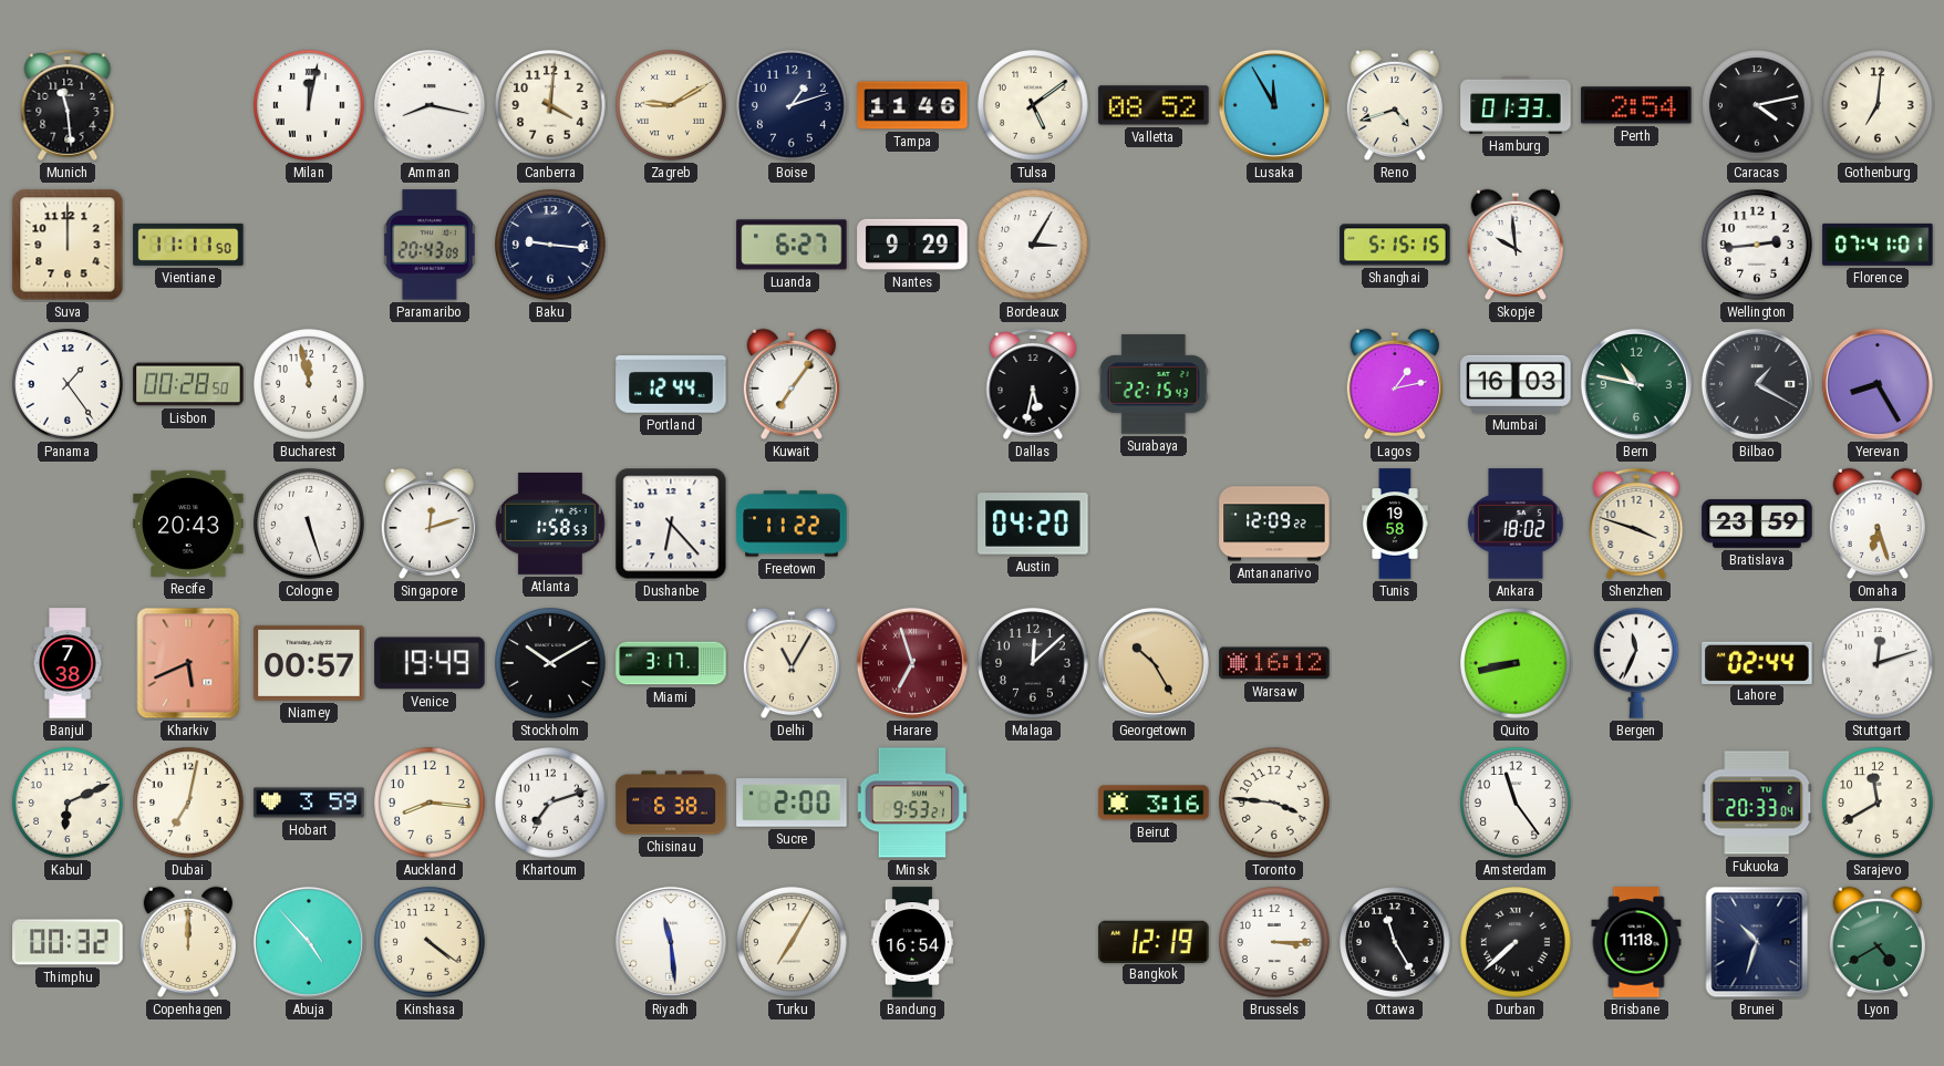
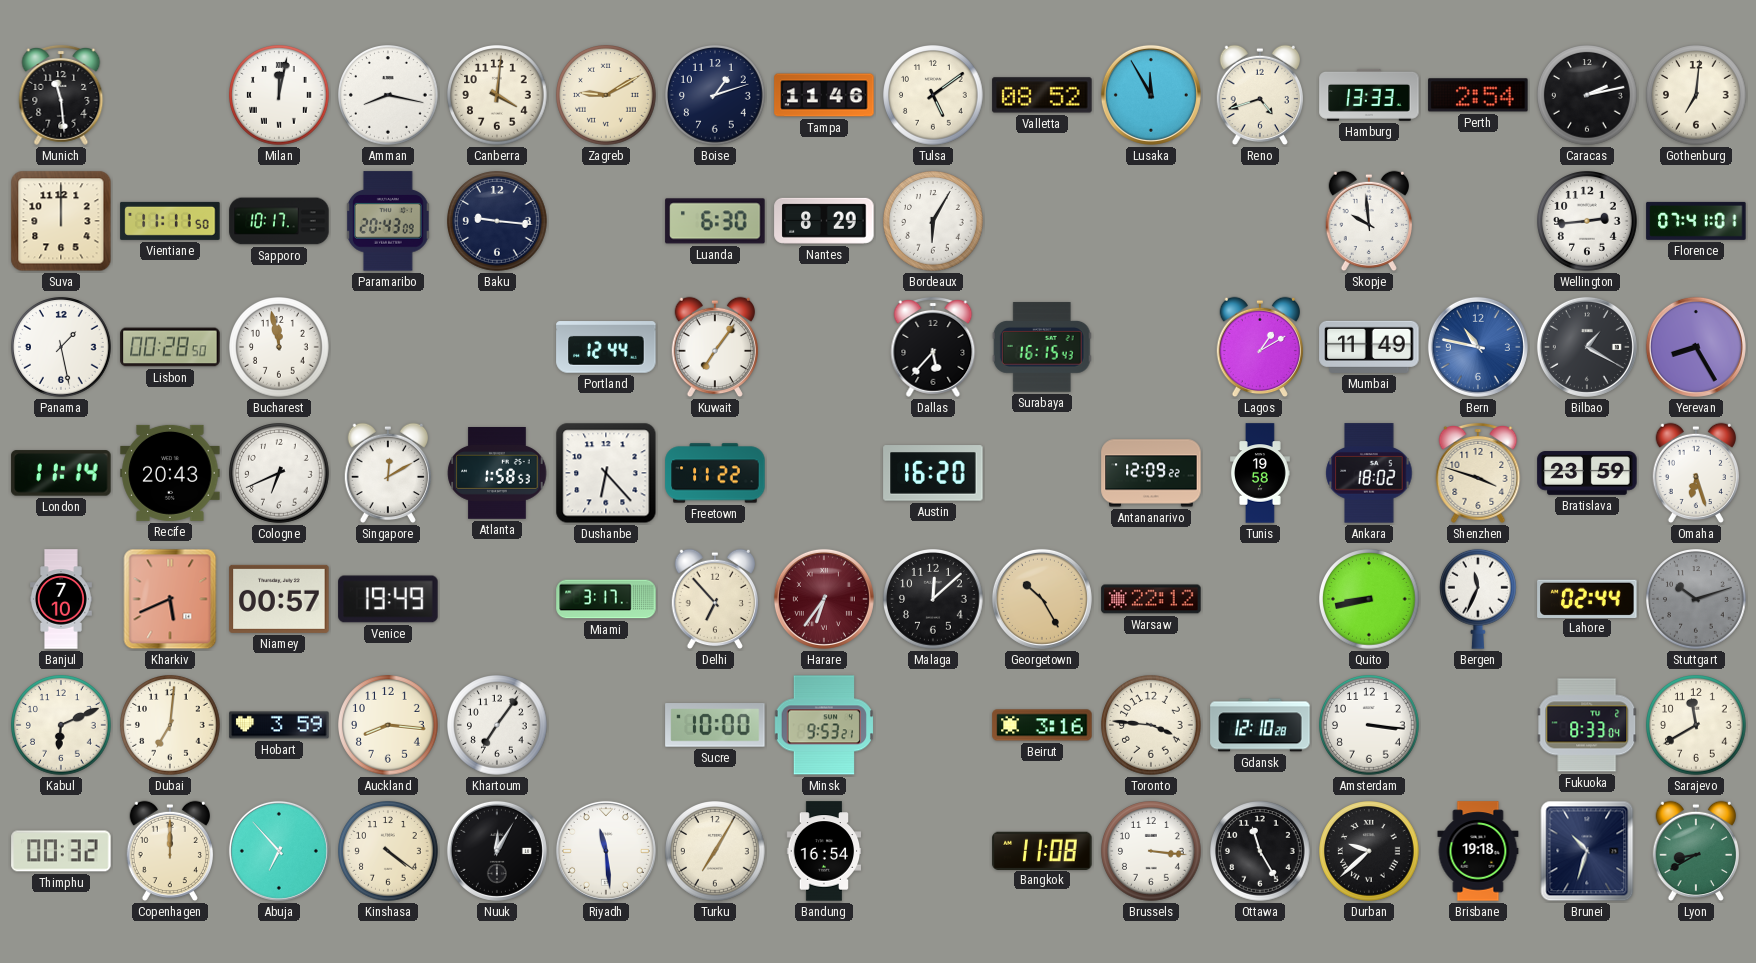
Hamburg: 01:33 -> 13:33
Caracas: 4:13 -> 2:13
Sapporo: none -> 10:17
Luanda: 6:27 -> 6:30
Nantes: 9:29 -> 8:29
Bordeaux: 3:05 -> 6:05
Shanghai: 5:15 -> none
Panama: 1:24 -> 1:28
Dallas: 5:32 -> 5:37
Surabaya: 22:15 -> 16:15
Lagos: 1:13 -> 1:10
Mumbai: 16:03 -> 11:49
Bern dial: green -> blue
London: none -> 11:14
Cologne: 5:27 -> 6:41
Singapore: 12:12 -> 12:10
Austin: 04:20 -> 16:20
Banjul: 7:38 -> 7:10
Stockholm: 10:10 -> none
Delhi: 11:05 -> 6:53
Harare: 6:57 -> 6:36
Warsaw: 16:12 -> 22:12
Stuttgart: 12:12 -> 10:12
Stuttgart dial: white -> grey
Dubai: 7:02 -> 7:01
Khartoum: 7:12 -> 7:06
Chisinau: 6:38 -> none
Sucre: 2:00 -> 10:00
Gdansk: none -> 12:10
Amsterdam: 11:24 -> 3:16
Fukuoka: 20:33 -> 8:33
Abuja: 4:53 -> 6:53
Nuuk: none -> 12:05
Bangkok: 12:19 -> 11:08
Brussels: 3:15 -> 3:16
Durban: 7:38 -> 9:38
Brisbane: 11:18 -> 19:18
Lyon: 4:40 -> 8:40
